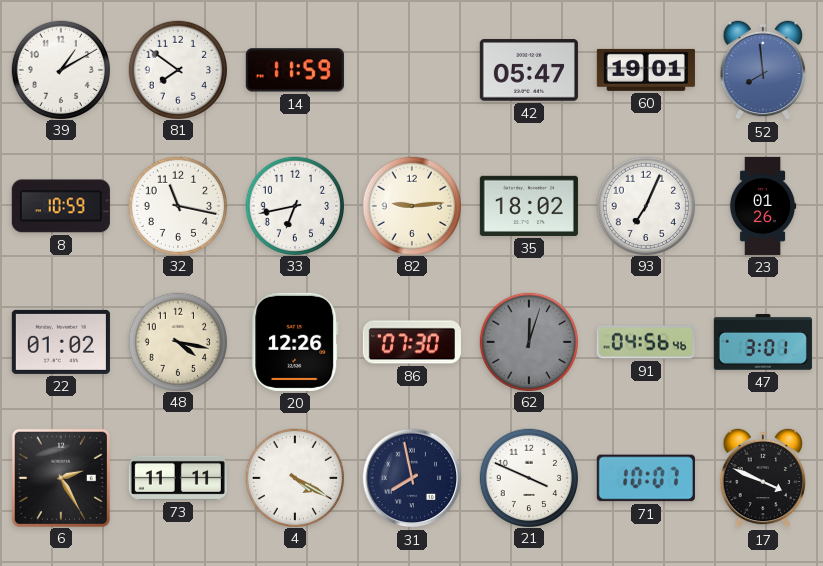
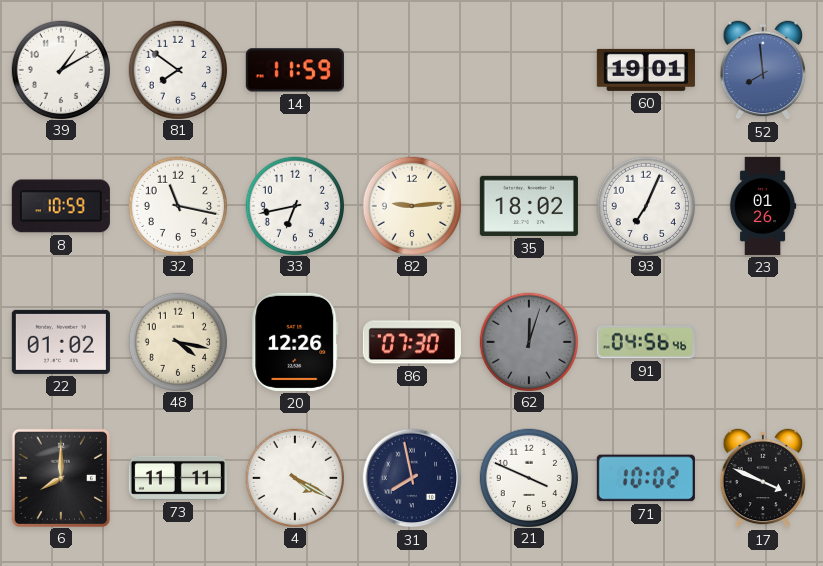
42: 05:47 -> none
47: 3:01 -> none
6: 2:25 -> 8:00
71: 10:07 -> 10:02
